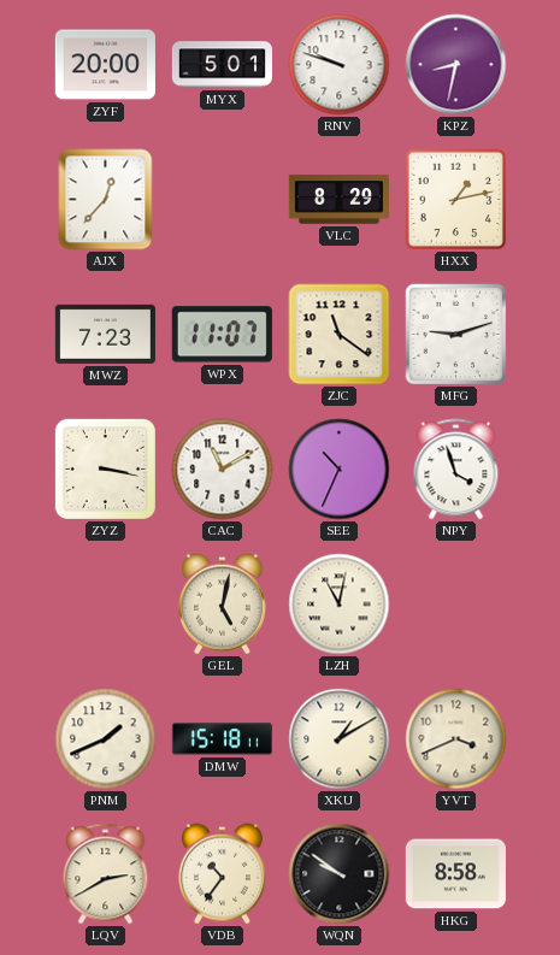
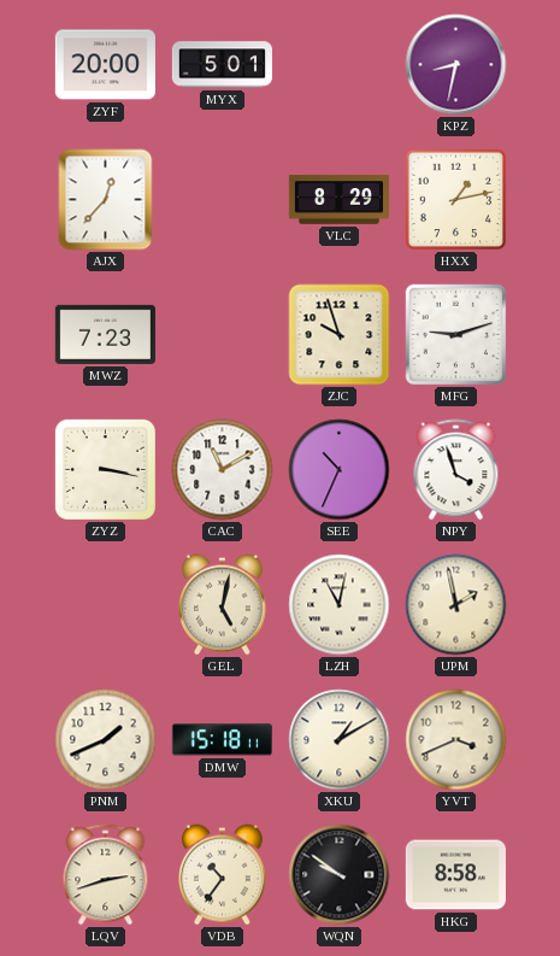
RNV: 9:48 -> none
WPX: 11:07 -> none
ZJC: 11:21 -> 9:57
UPM: none -> 1:58
LQV: 2:40 -> 2:42
